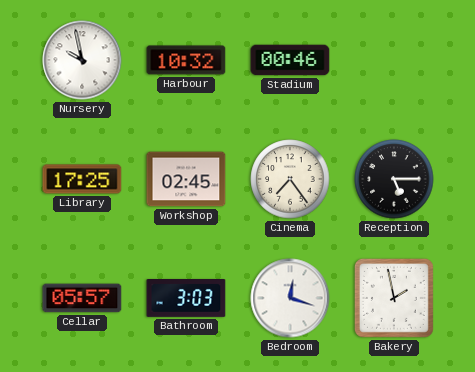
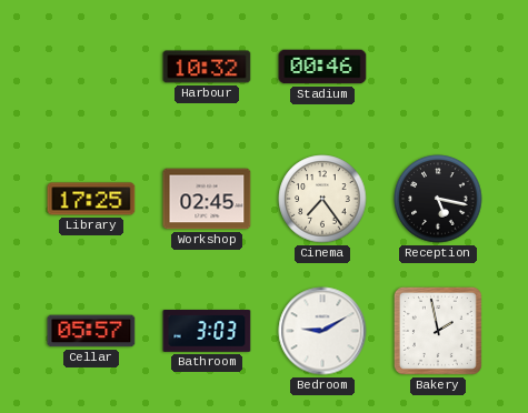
Nursery: 9:58 -> none
Reception: 5:15 -> 5:17
Bedroom: 12:18 -> 9:10
